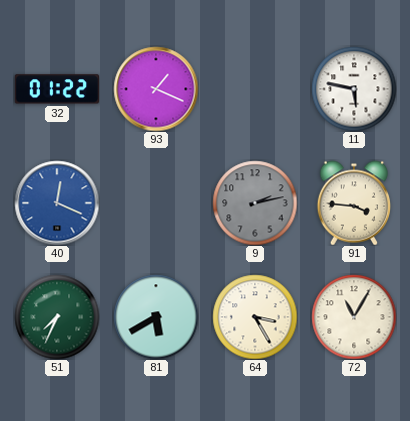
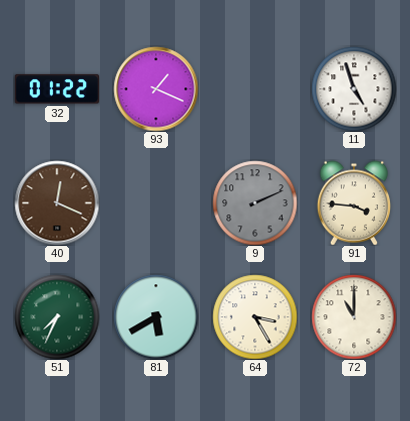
11: 5:47 -> 4:57
40 dial: blue -> brown
9: 2:13 -> 2:11
72: 11:05 -> 11:00
